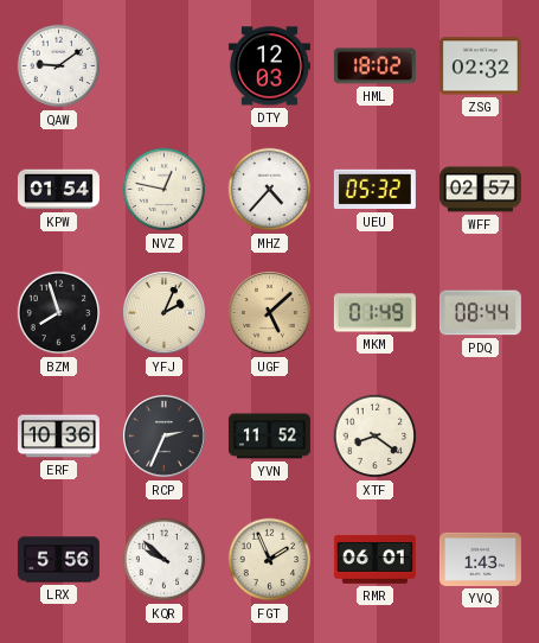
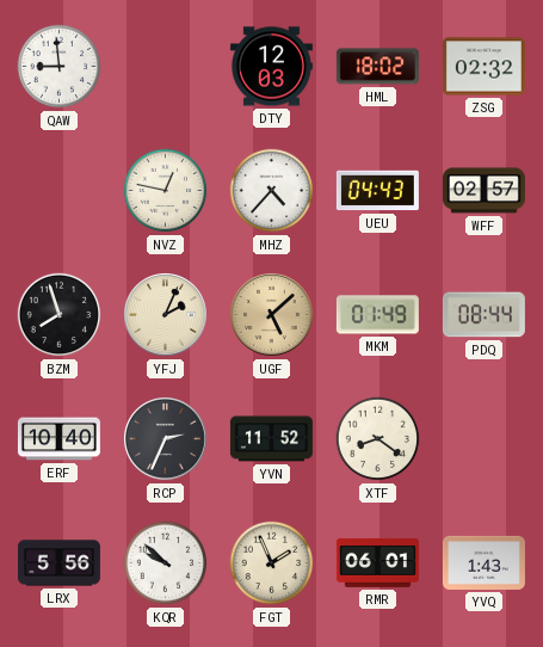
QAW: 9:09 -> 8:59
KPW: 01:54 -> none
UEU: 05:32 -> 04:43
ERF: 10:36 -> 10:40
